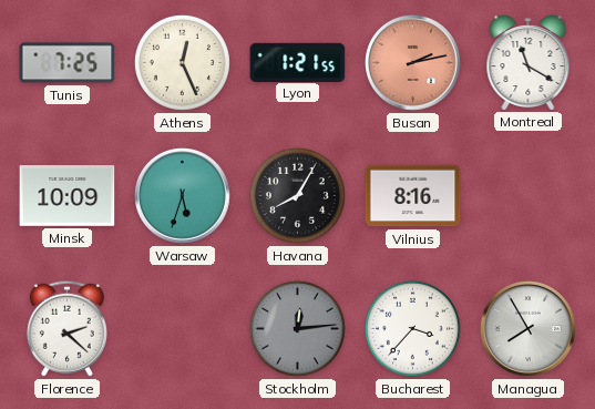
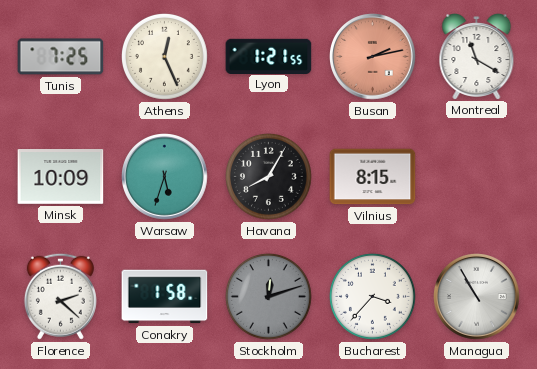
Vilnius: 8:16 -> 8:15
Conakry: none -> 1:58
Stockholm: 12:14 -> 12:12
Managua: 7:55 -> 10:55
